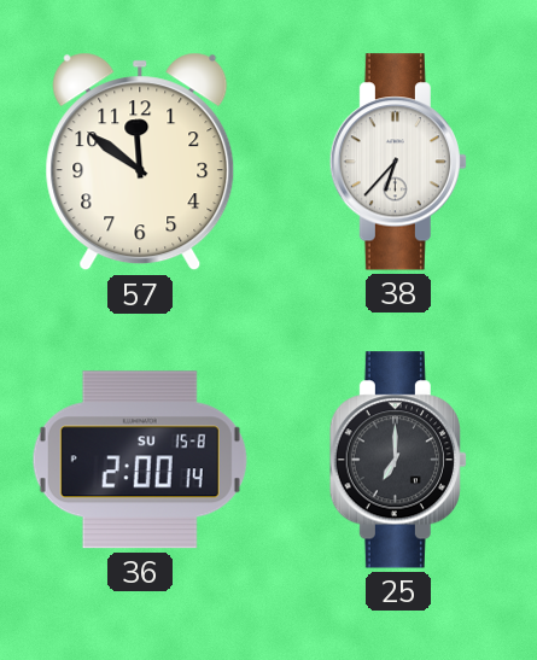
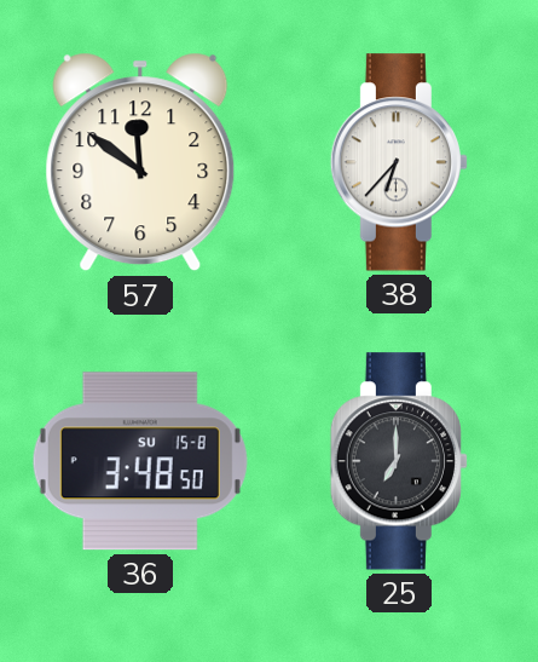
36: 2:00 -> 3:48
